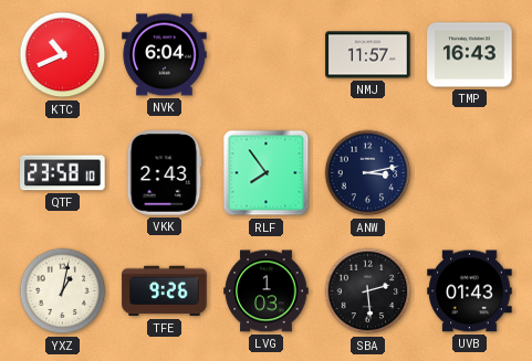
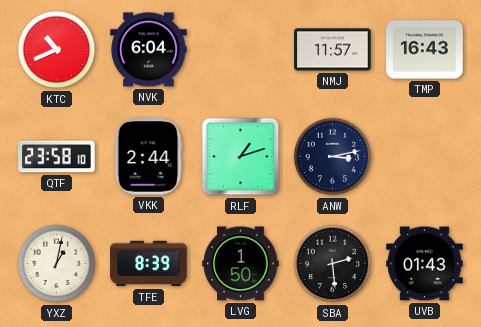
VKK: 2:43 -> 2:44
RLF: 7:54 -> 1:12
TFE: 9:26 -> 8:39
LVG: 1:03 -> 1:50
